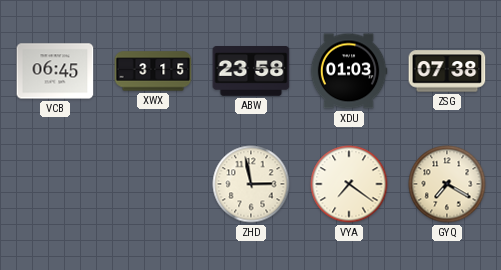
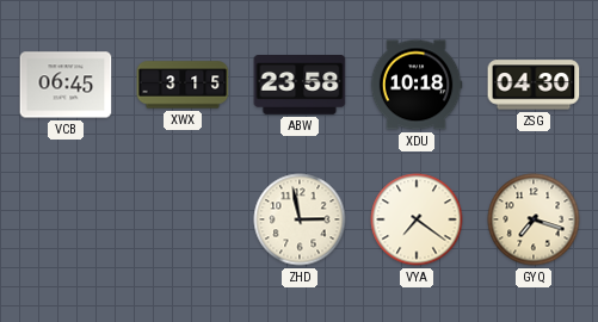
XDU: 01:03 -> 10:18
ZSG: 07:38 -> 04:30
GYQ: 7:20 -> 7:18
